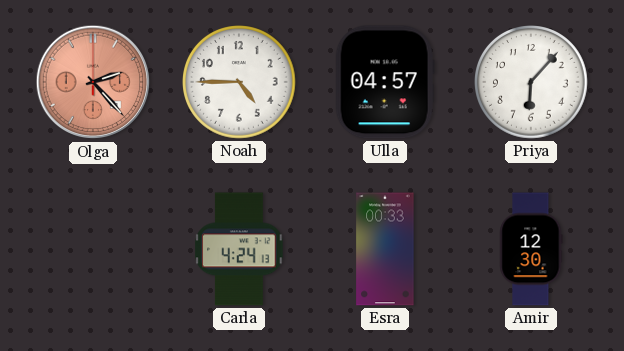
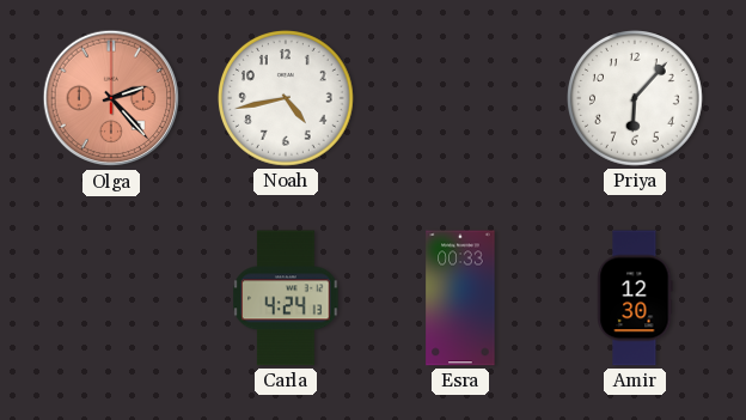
Noah: 4:45 -> 4:43
Ulla: 04:57 -> none
